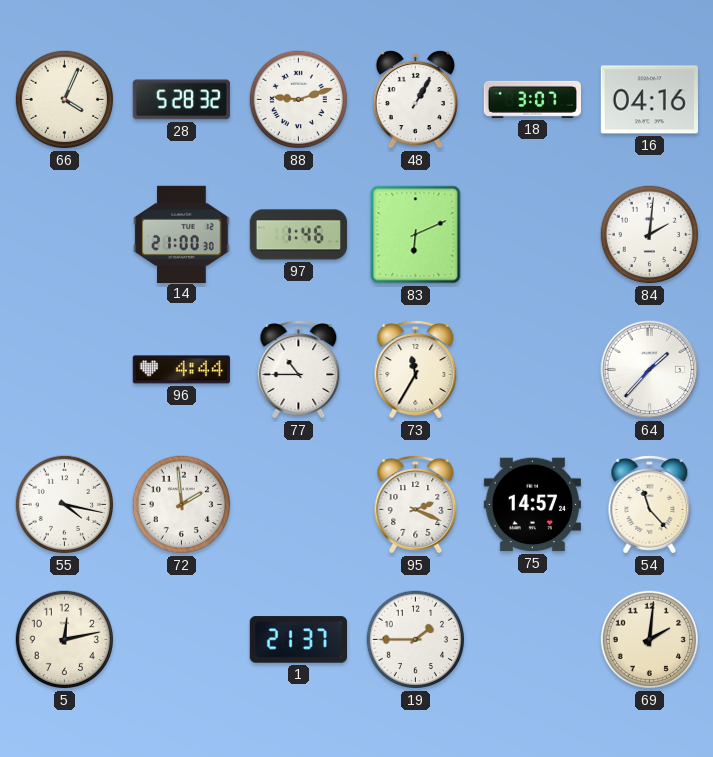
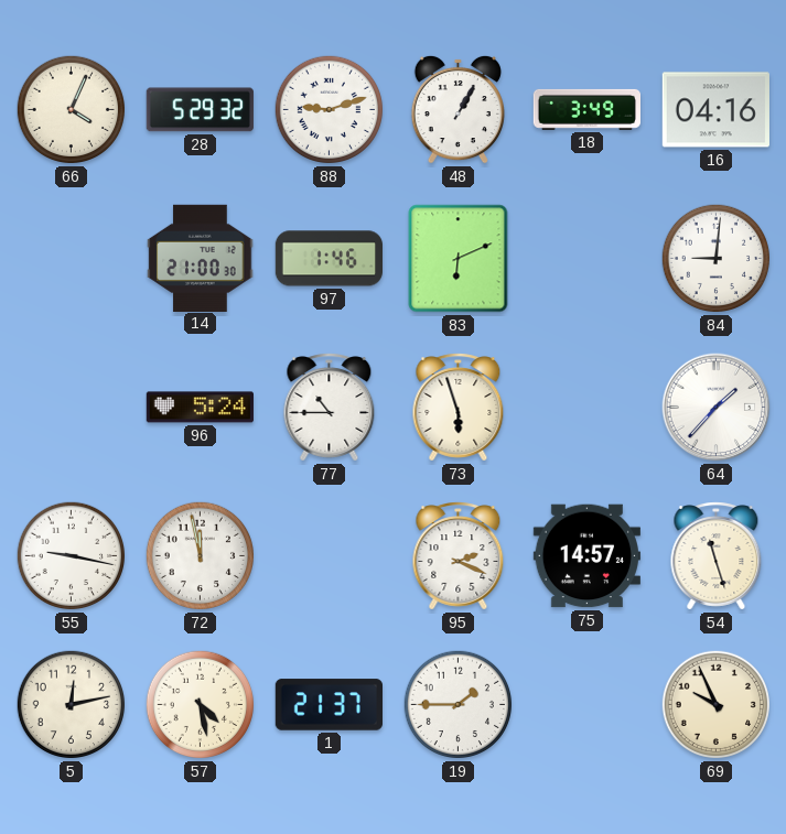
28: 5:28 -> 5:29
18: 3:07 -> 3:49
84: 2:01 -> 9:01
96: 4:44 -> 5:24
73: 11:35 -> 5:57
55: 4:17 -> 9:17
72: 1:59 -> 11:58
54: 11:23 -> 11:27
57: none -> 4:28
69: 2:01 -> 9:56
